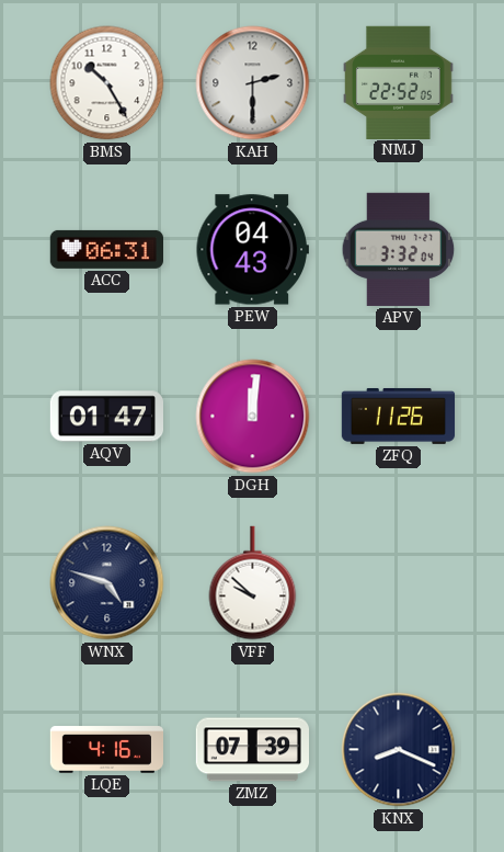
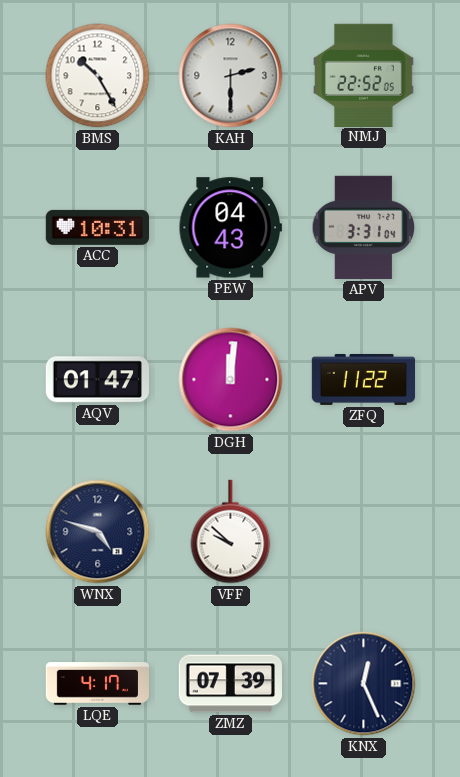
ACC: 06:31 -> 10:31
APV: 3:32 -> 3:31
ZFQ: 11:26 -> 11:22
LQE: 4:16 -> 4:17
KNX: 8:19 -> 12:26
